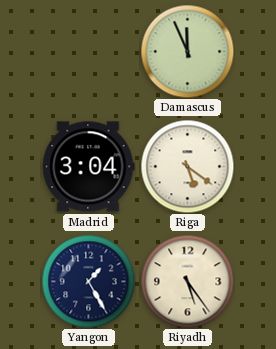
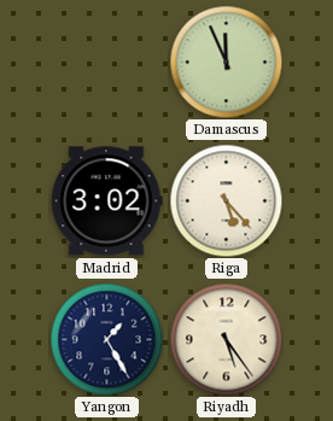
Madrid: 3:04 -> 3:02
Riga: 5:21 -> 5:23
